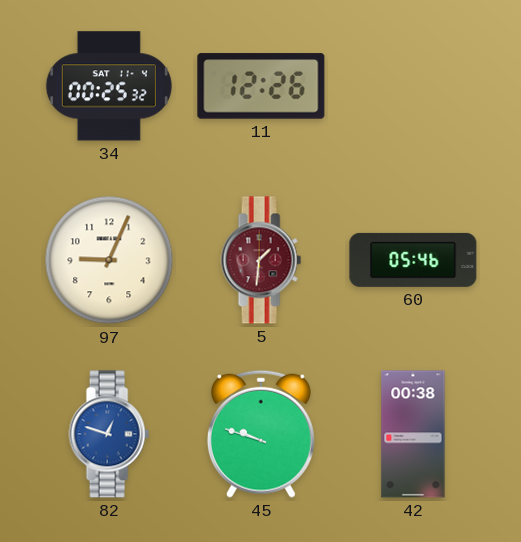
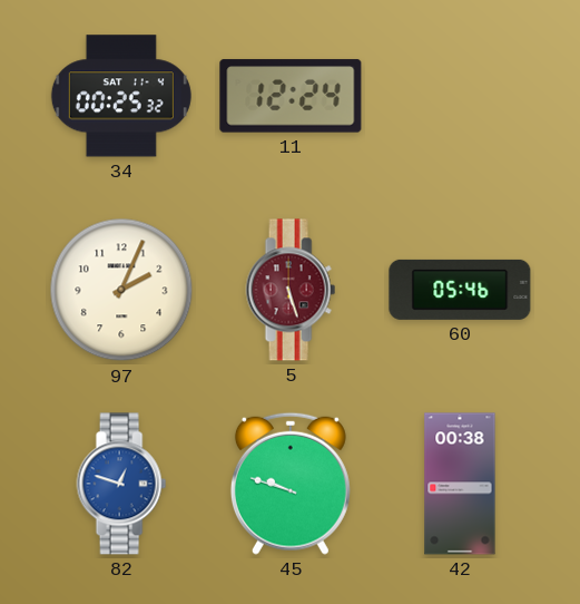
11: 12:26 -> 12:24
97: 9:04 -> 2:04
5: 1:31 -> 5:27
